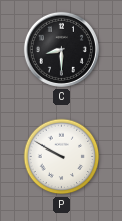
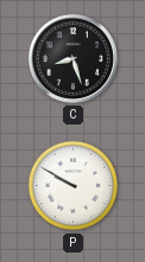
C: 8:30 -> 8:27
